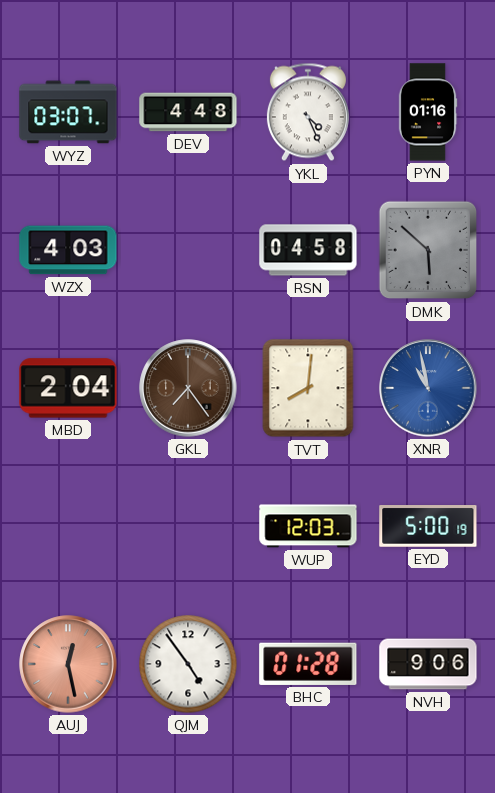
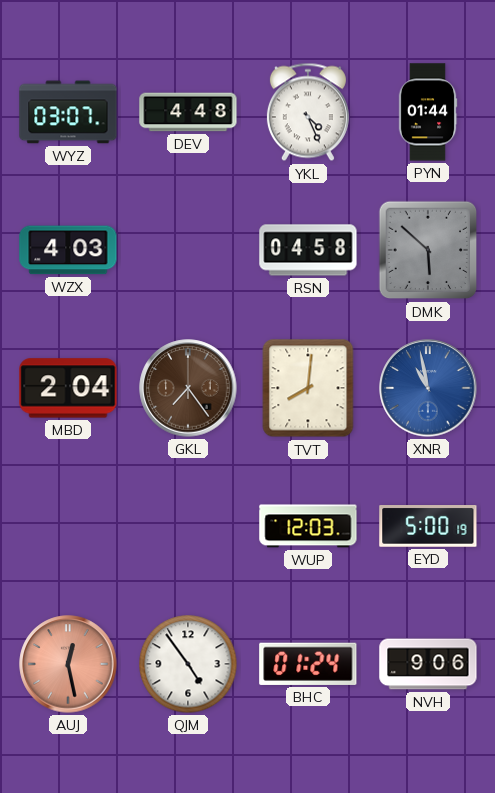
PYN: 01:16 -> 01:44
BHC: 01:28 -> 01:24
